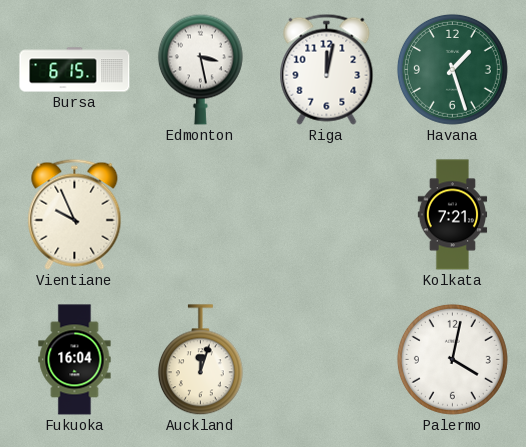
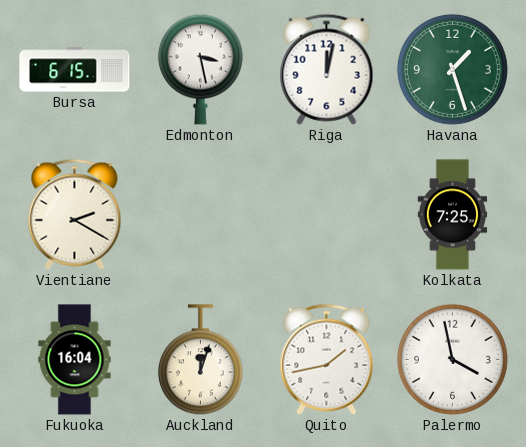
Vientiane: 9:56 -> 2:20
Kolkata: 7:21 -> 7:25
Quito: none -> 1:43
Palermo: 4:02 -> 3:58
